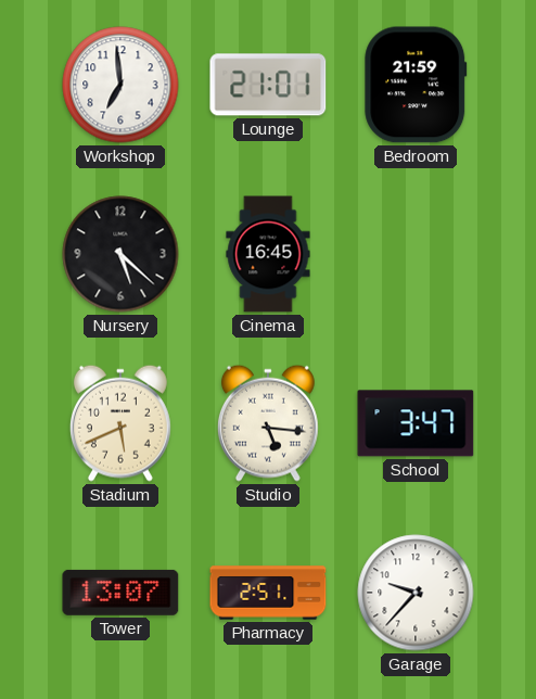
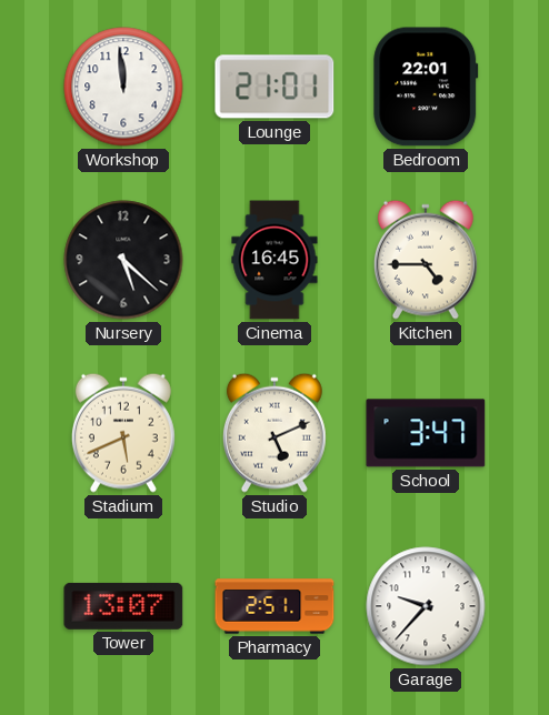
Workshop: 6:59 -> 11:59
Bedroom: 21:59 -> 22:01
Kitchen: none -> 4:45
Studio: 5:16 -> 5:11
